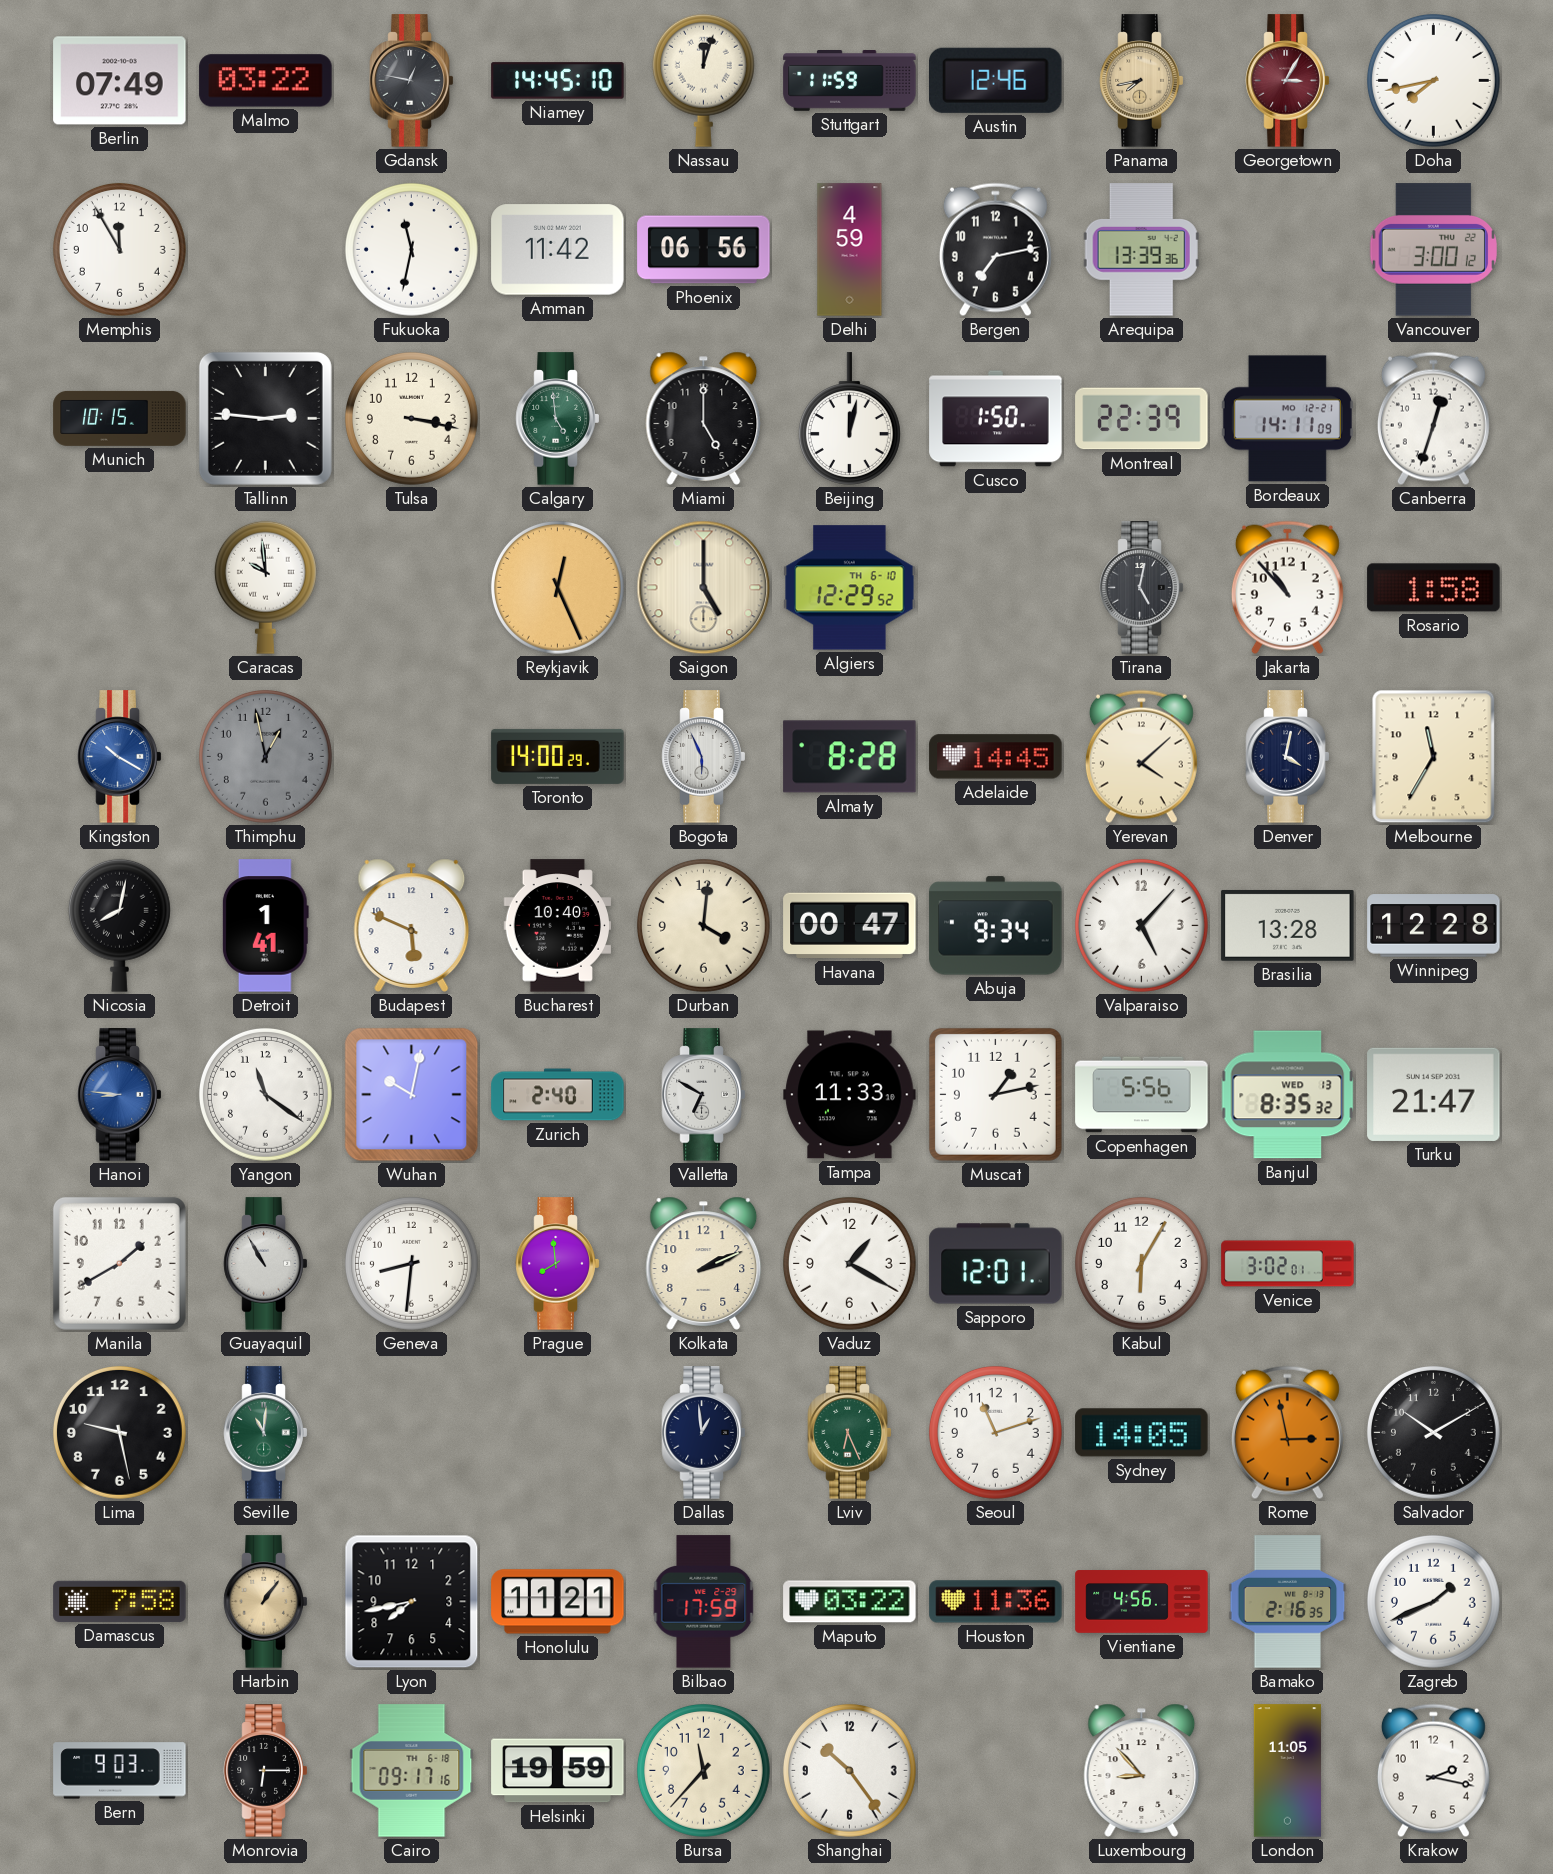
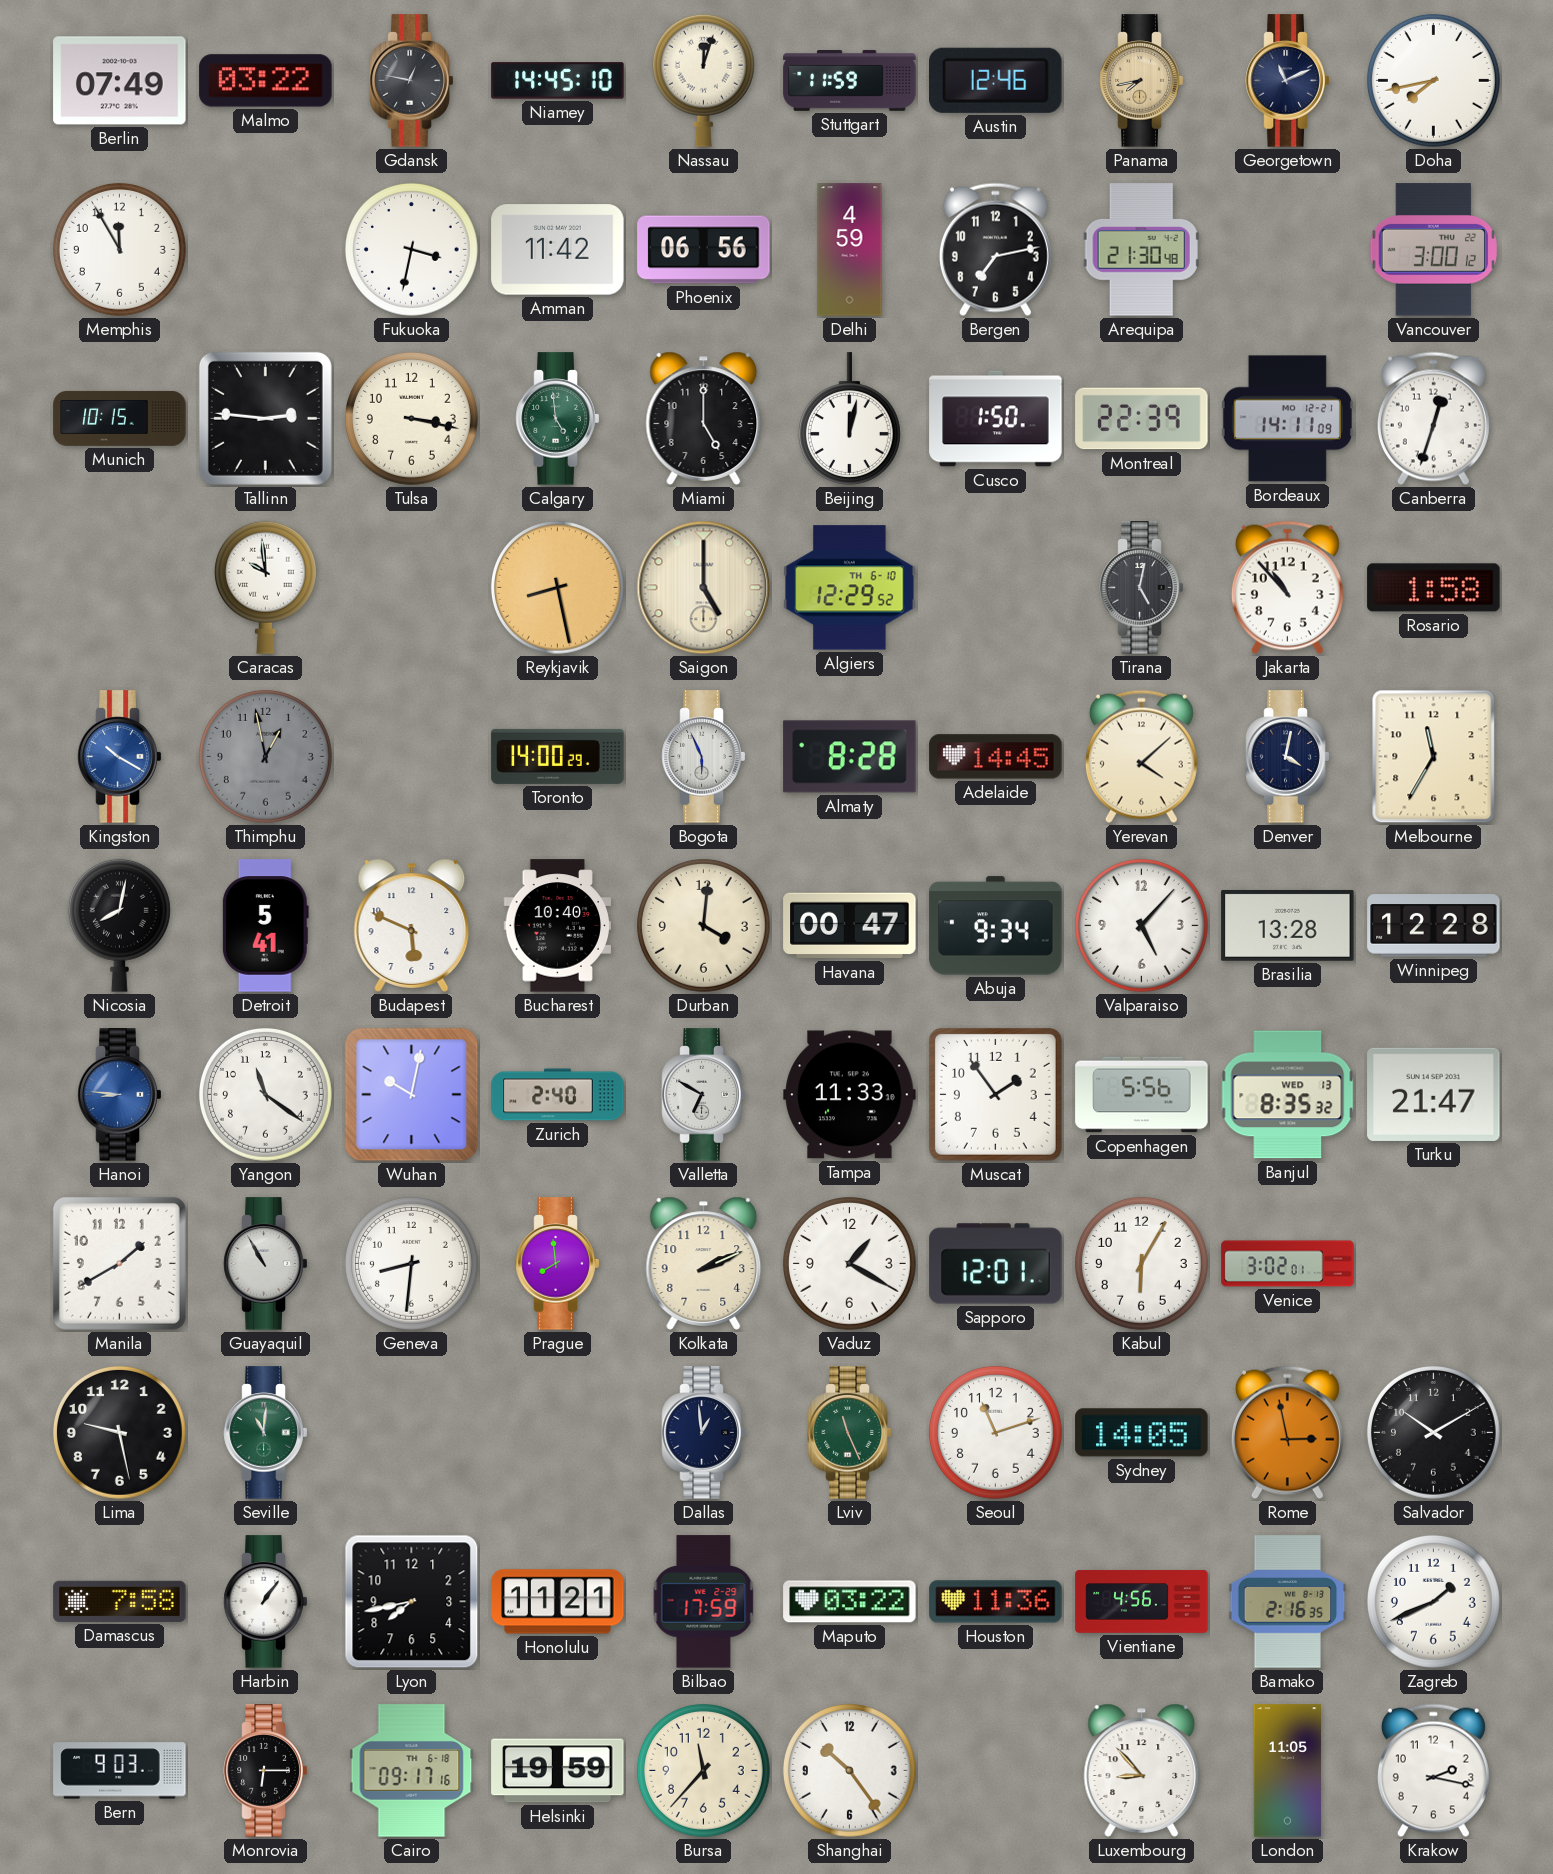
Georgetown: 3:05 -> 11:11
Georgetown dial: burgundy -> navy
Fukuoka: 11:32 -> 3:32
Arequipa: 13:39 -> 21:30
Reykjavik: 12:26 -> 8:28
Detroit: 1:41 -> 5:41
Muscat: 1:13 -> 1:54
Lviv: 6:26 -> 11:26
Harbin dial: champagne -> white
